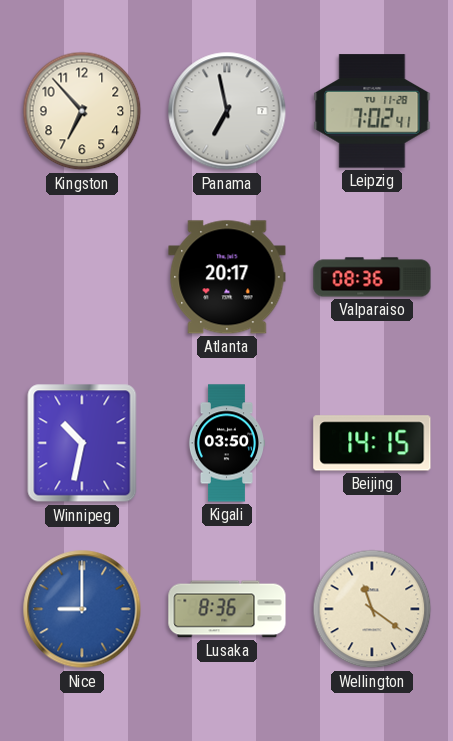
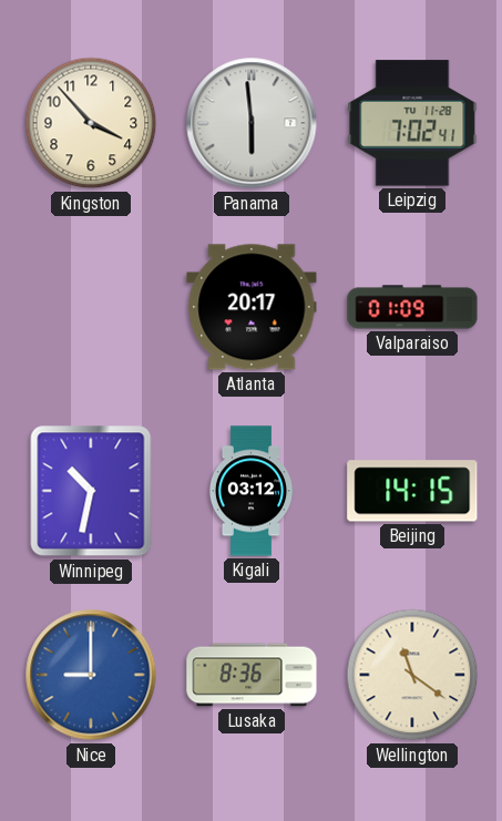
Kingston: 6:53 -> 3:53
Panama: 6:58 -> 5:59
Valparaiso: 08:36 -> 01:09
Kigali: 03:50 -> 03:12
